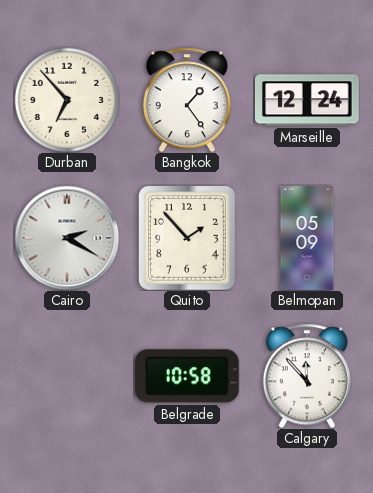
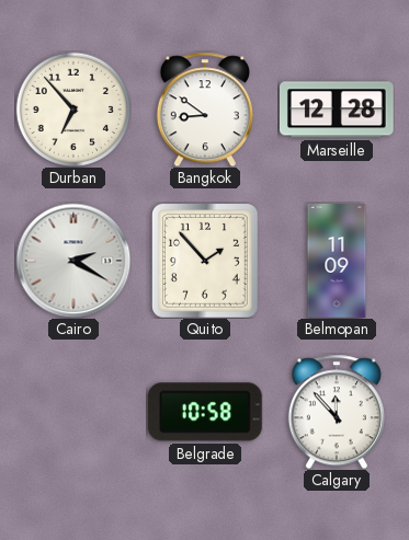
Bangkok: 1:24 -> 8:51
Marseille: 12:24 -> 12:28
Belmopan: 05:09 -> 11:09
